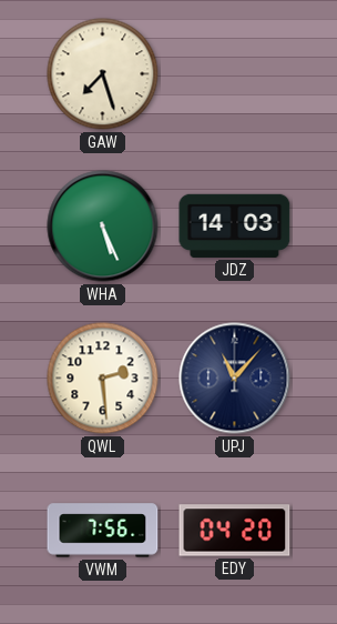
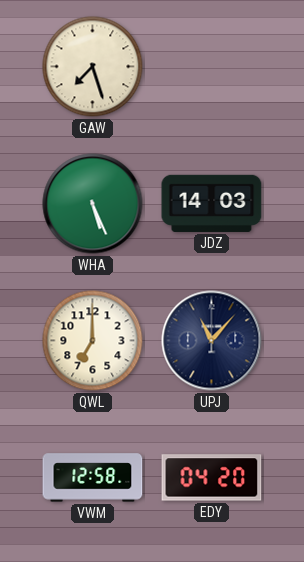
QWL: 2:29 -> 7:00
VWM: 7:56 -> 12:58
